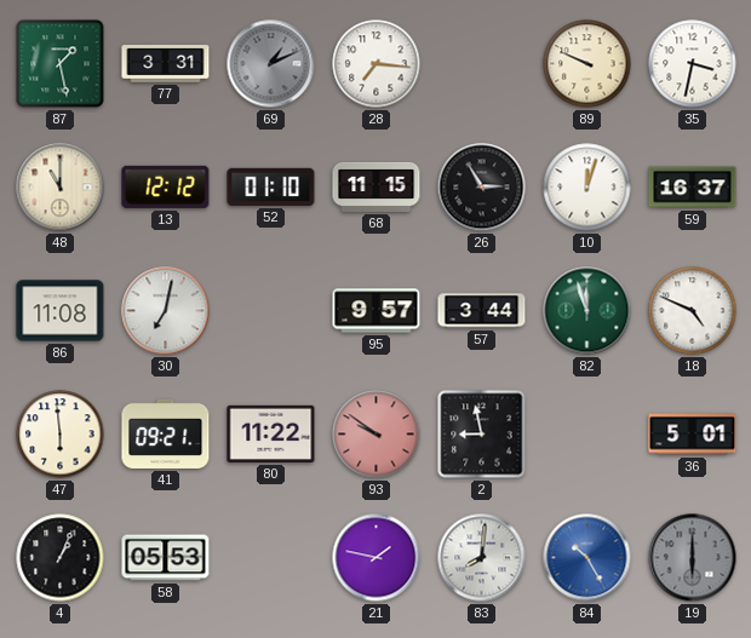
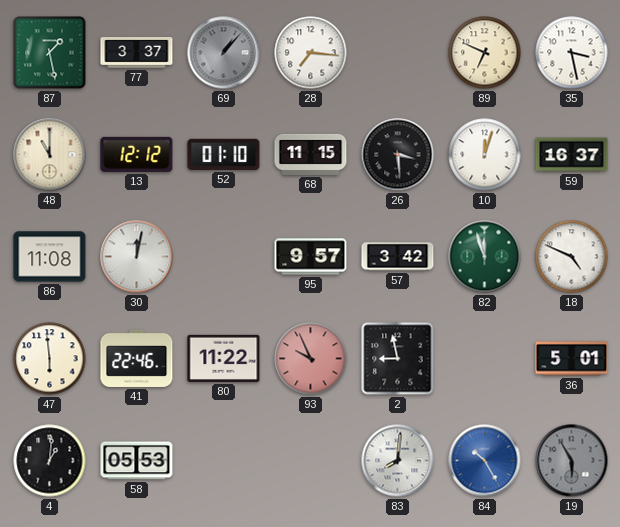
77: 3:31 -> 3:37
69: 1:11 -> 1:07
89: 9:49 -> 6:49
35: 3:32 -> 3:28
26: 2:55 -> 3:29
30: 7:02 -> 12:02
57: 3:44 -> 3:42
41: 09:21 -> 22:46
93: 9:51 -> 9:56
4: 1:04 -> 1:01
21: 1:47 -> none
19: 6:00 -> 5:55
